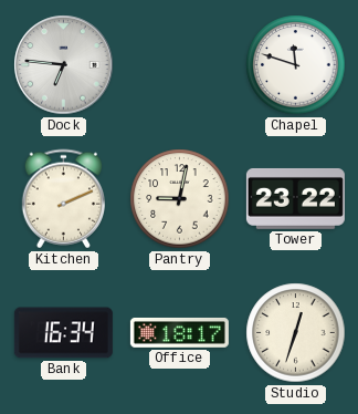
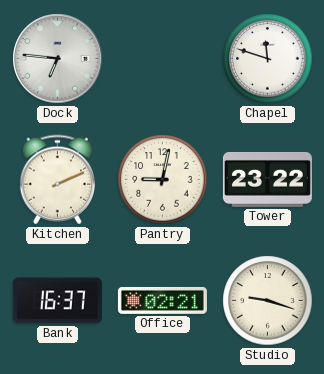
Bank: 16:34 -> 16:37
Office: 18:17 -> 02:21
Studio: 12:33 -> 9:18
